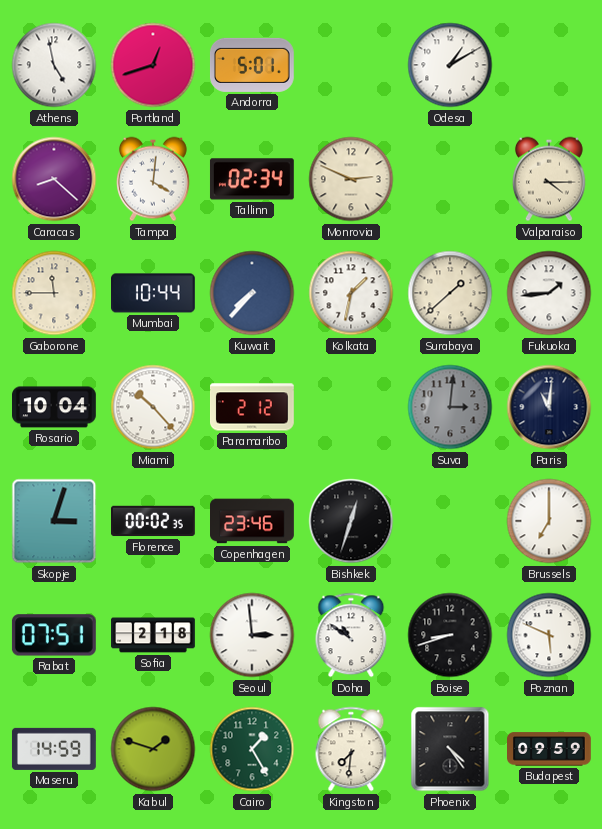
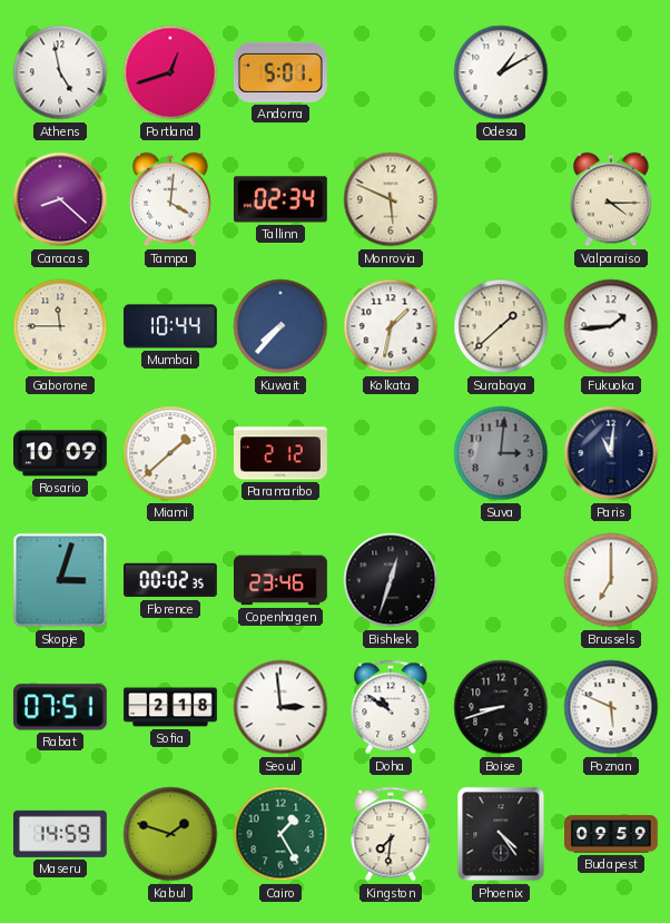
Monrovia: 2:49 -> 5:49
Rosario: 10:04 -> 10:09
Miami: 10:23 -> 1:38
